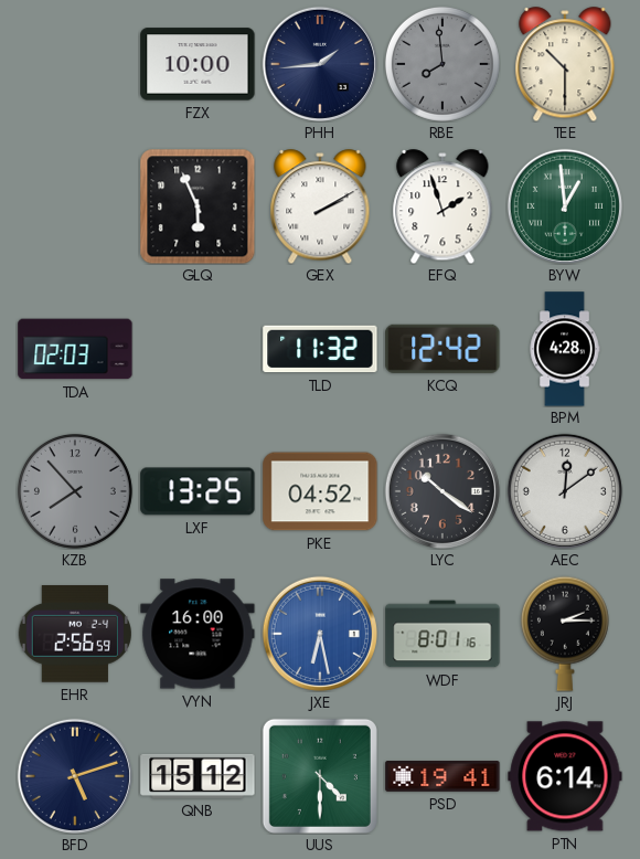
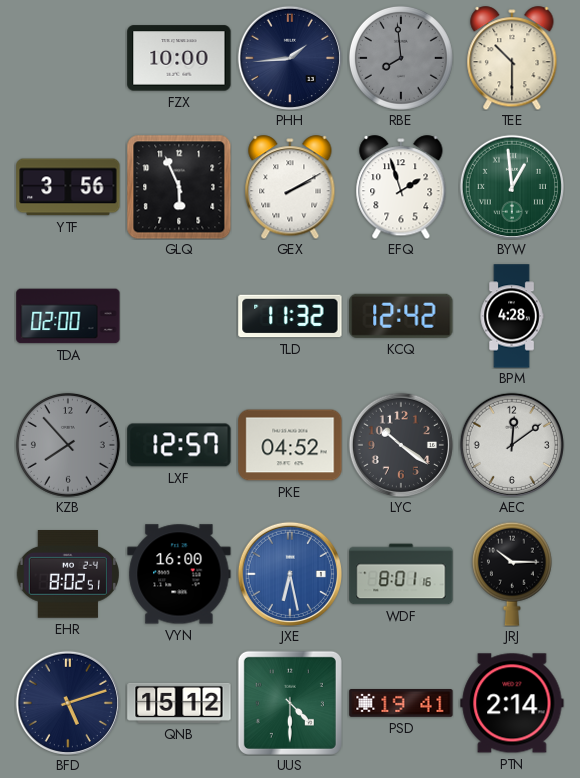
YTF: none -> 3:56
TDA: 02:03 -> 02:00
LXF: 13:25 -> 12:57
EHR: 2:56 -> 8:02
JRJ: 2:15 -> 10:15
PTN: 6:14 -> 2:14
